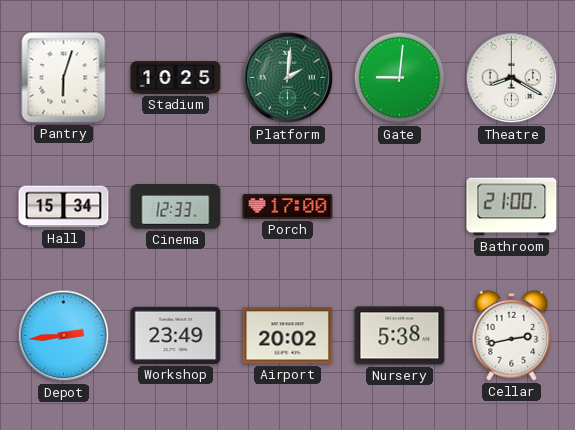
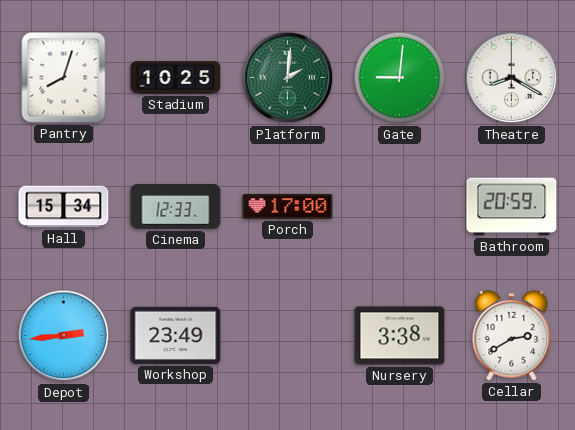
Pantry: 6:03 -> 8:03
Bathroom: 21:00 -> 20:59
Airport: 20:02 -> none
Nursery: 5:38 -> 3:38
Cellar: 2:43 -> 2:40
